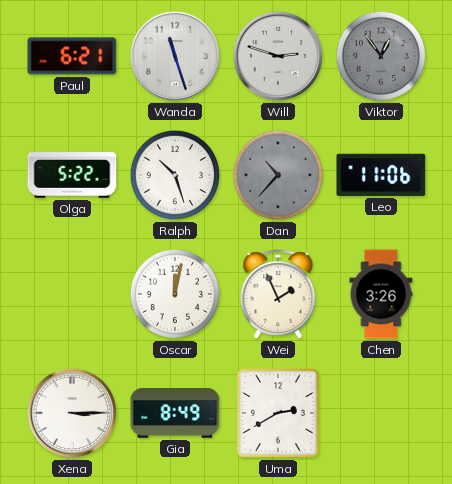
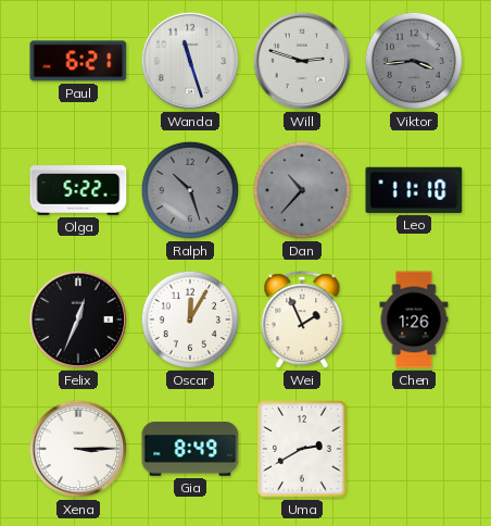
Viktor: 12:54 -> 3:44
Ralph dial: white -> grey
Leo: 11:06 -> 11:10
Felix: none -> 12:34
Oscar: 12:02 -> 12:05
Chen: 3:26 -> 1:26
